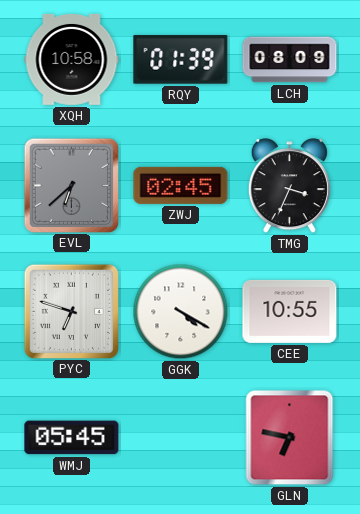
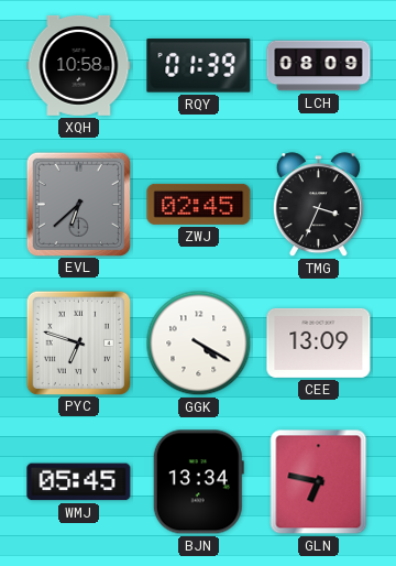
CEE: 10:55 -> 13:09
BJN: none -> 13:34
